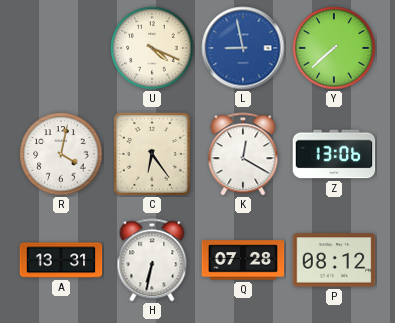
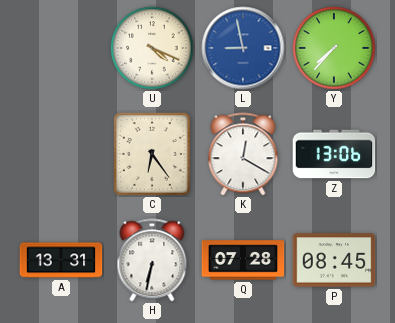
Y: 7:38 -> 7:37
R: 4:02 -> none
P: 08:12 -> 08:45
